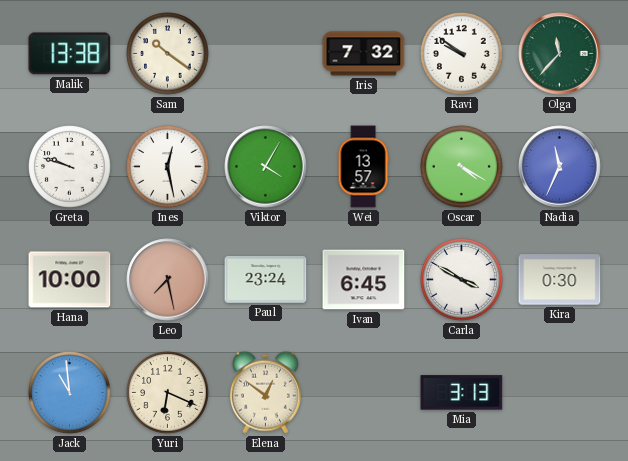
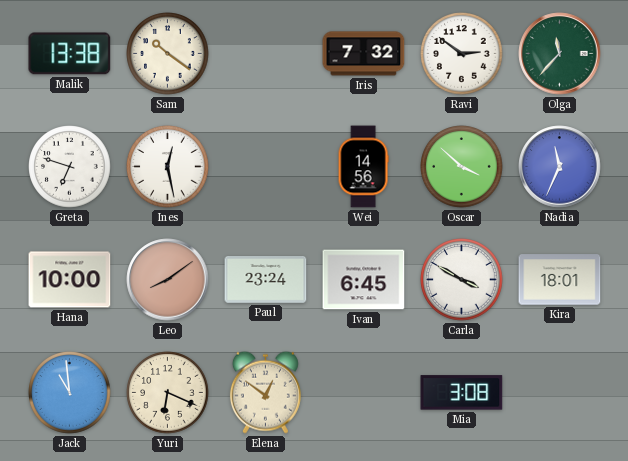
Ravi: 9:51 -> 2:51
Greta: 9:48 -> 6:48
Viktor: 4:05 -> none
Wei: 13:57 -> 14:56
Oscar: 4:20 -> 3:52
Leo: 7:28 -> 8:09
Kira: 0:30 -> 18:01
Mia: 3:13 -> 3:08
